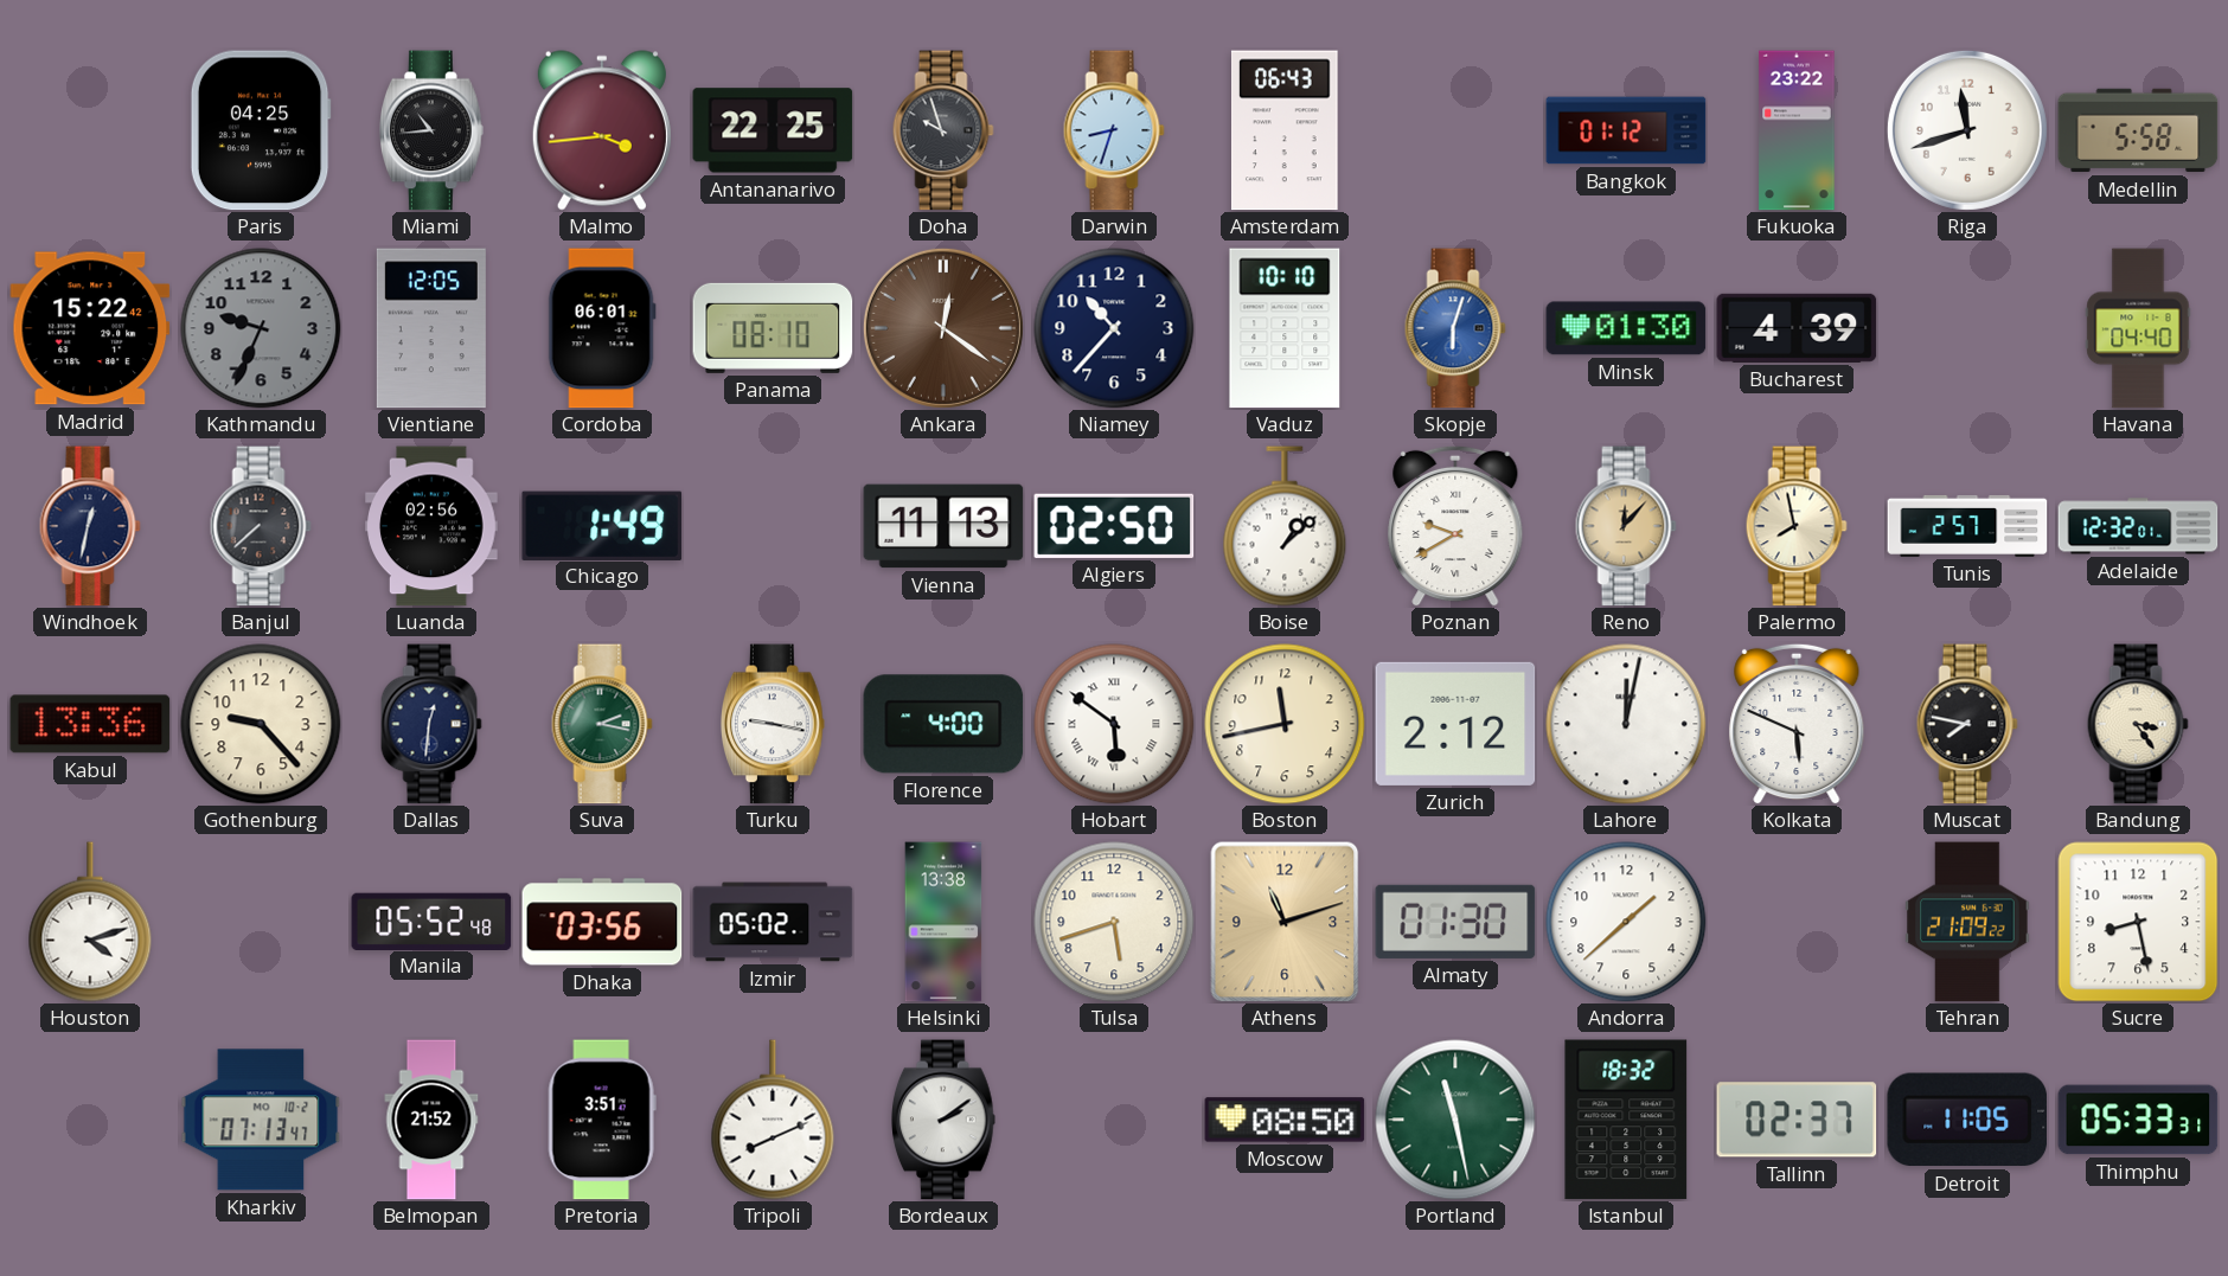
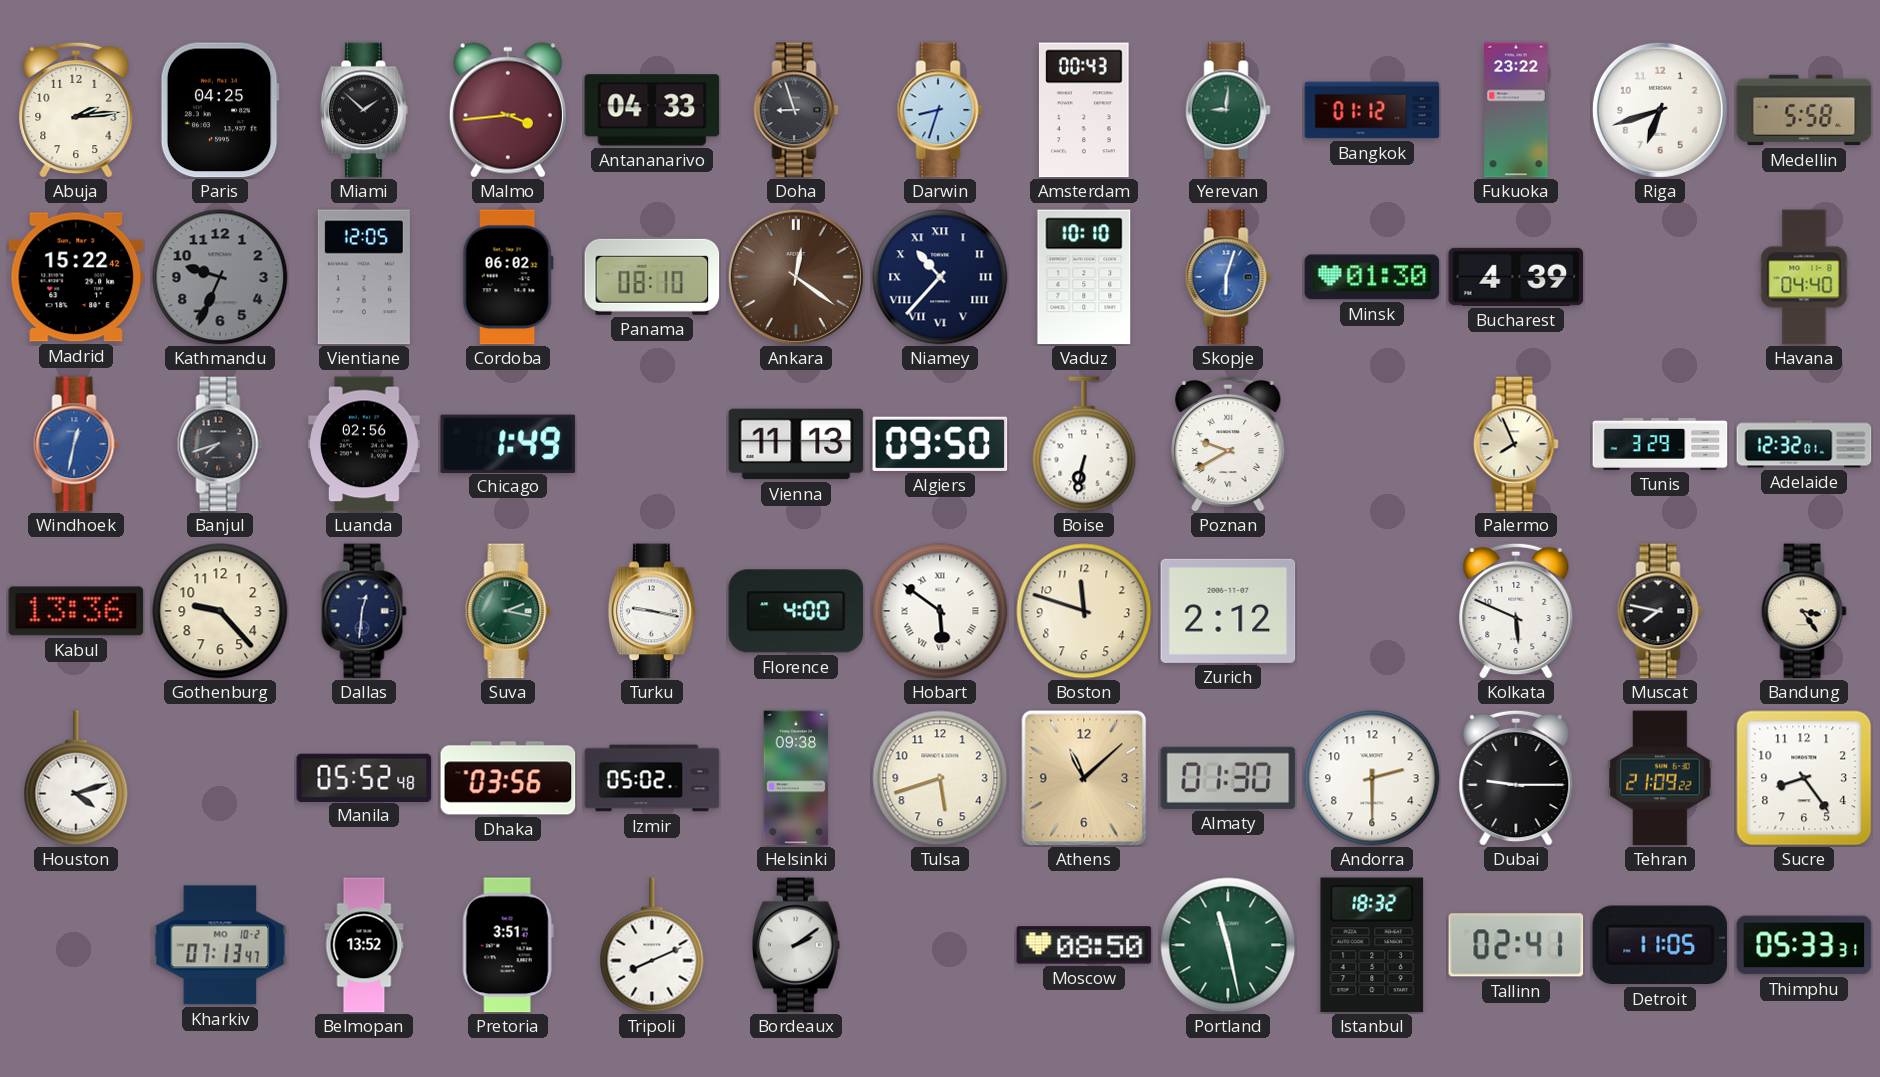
Abuja: none -> 2:14
Miami: 10:44 -> 1:52
Antananarivo: 22:25 -> 04:33
Doha: 9:57 -> 8:57
Amsterdam: 06:43 -> 00:43
Yerevan: none -> 9:01
Riga: 11:42 -> 6:42
Cordoba: 06:01 -> 06:02
Niamey numerals: Arabic -> Roman
Windhoek dial: navy -> blue
Banjul: 7:38 -> 7:42
Algiers: 02:50 -> 09:50
Boise: 1:08 -> 6:32
Reno: 12:07 -> none
Palermo: 7:58 -> 7:56
Tunis: 2:57 -> 3:29
Boston: 11:43 -> 11:48
Lahore: 12:02 -> none
Helsinki: 13:38 -> 09:38
Athens: 11:12 -> 11:08
Andorra: 1:38 -> 2:30
Dubai: none -> 9:15
Sucre: 8:28 -> 8:24
Belmopan: 21:52 -> 13:52
Tallinn: 02:37 -> 02:41
